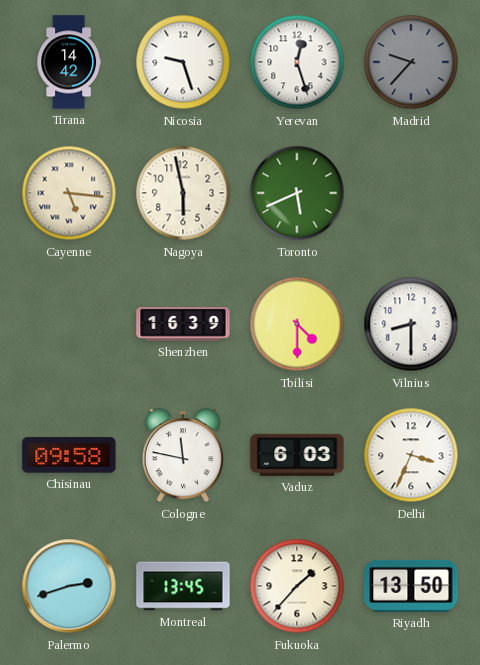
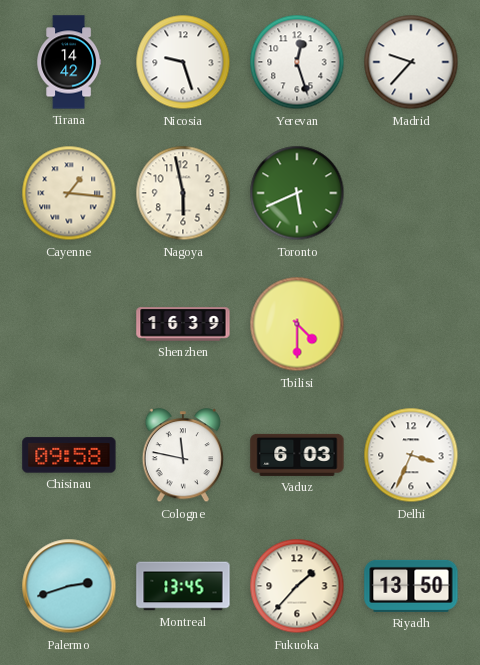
Madrid dial: grey -> white
Cayenne: 5:16 -> 1:16
Vilnius: 8:30 -> none
